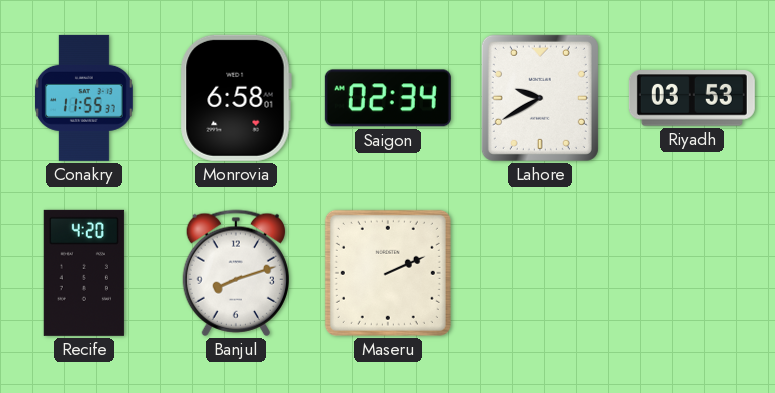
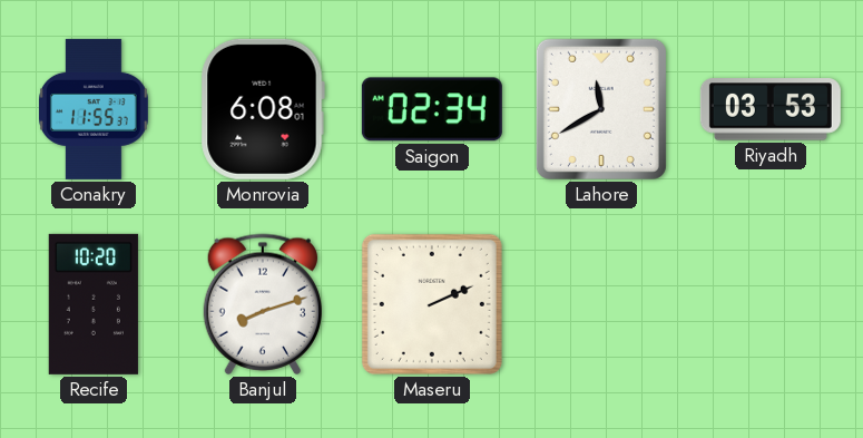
Monrovia: 6:58 -> 6:08
Lahore: 9:40 -> 11:40
Recife: 4:20 -> 10:20
